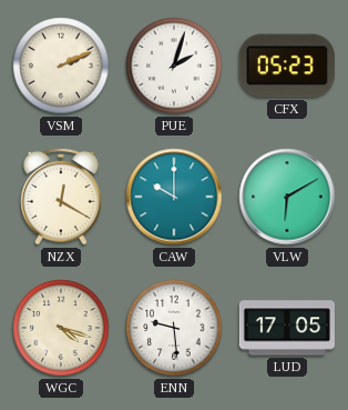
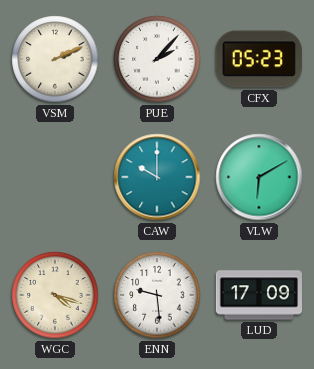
PUE: 2:03 -> 2:07
NZX: 12:20 -> none
LUD: 17:05 -> 17:09
